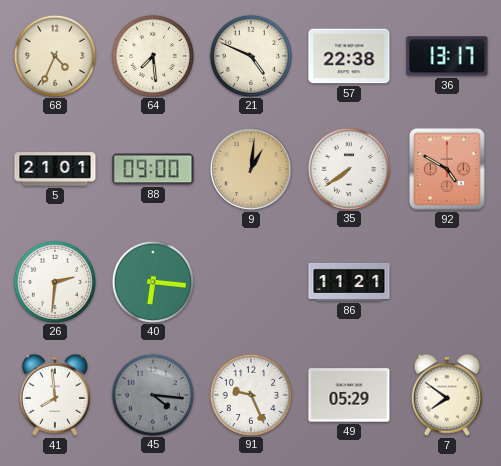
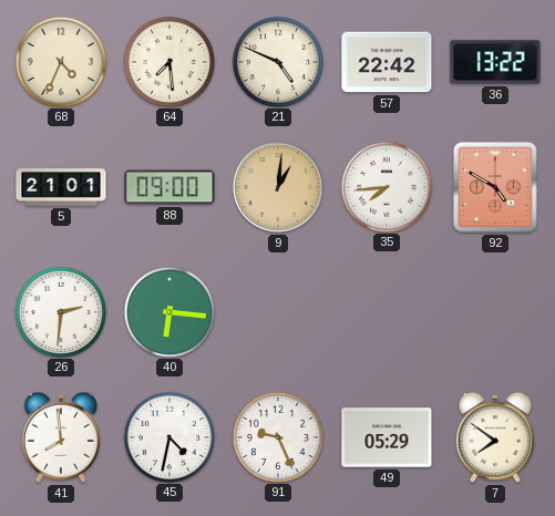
57: 22:38 -> 22:42
36: 13:17 -> 13:22
35: 7:39 -> 7:44
86: 11:21 -> none
45: 4:16 -> 4:32
45 dial: grey -> white
